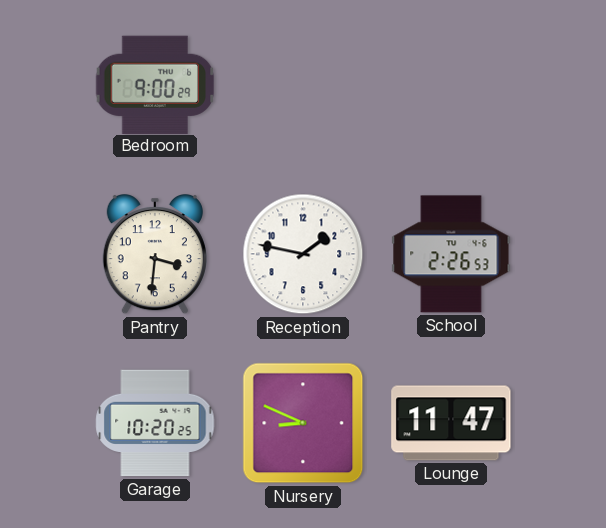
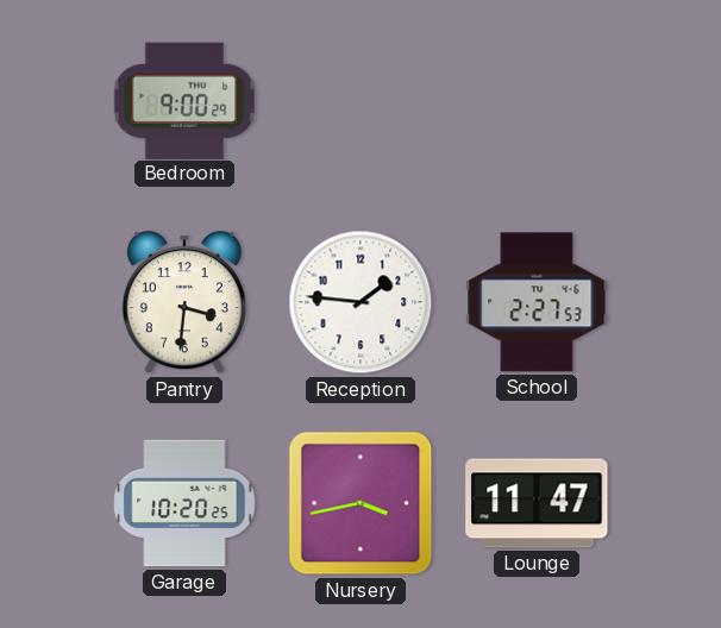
Reception: 1:47 -> 1:46
School: 2:26 -> 2:27
Nursery: 8:49 -> 3:43
